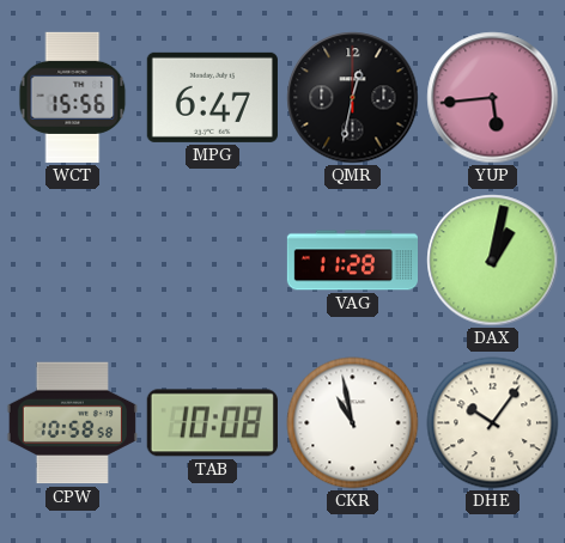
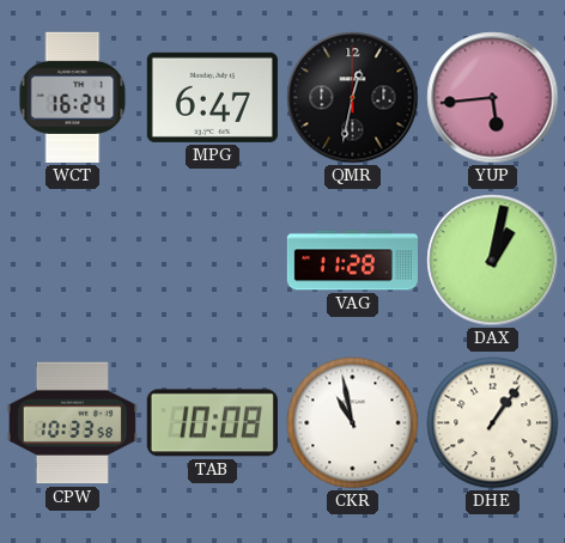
WCT: 15:56 -> 16:24
CPW: 10:58 -> 10:33
DHE: 10:06 -> 1:06
